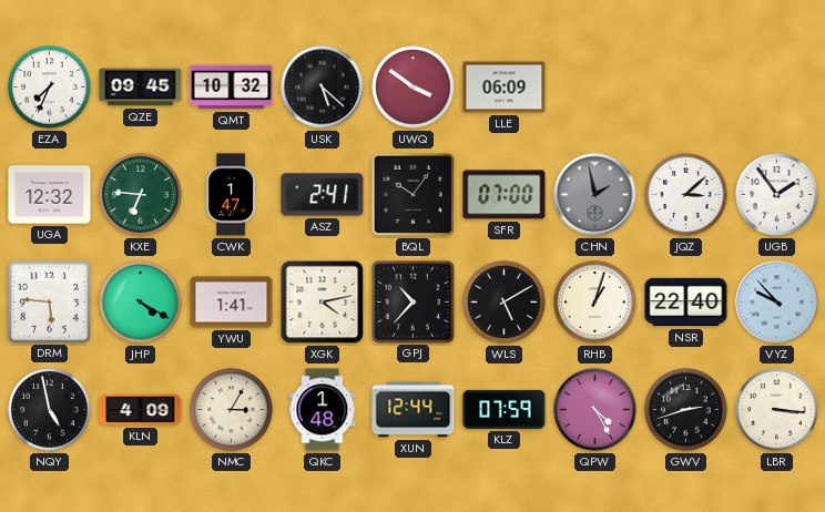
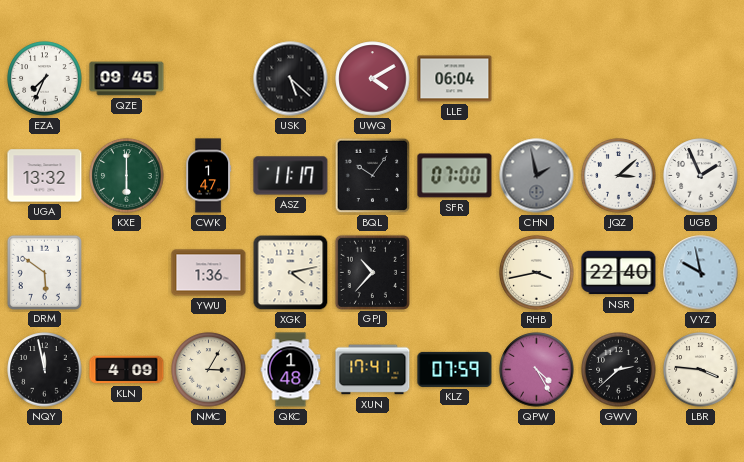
QMT: 10:32 -> none
UWQ: 3:51 -> 4:10
LLE: 06:09 -> 06:04
UGA: 12:32 -> 13:32
KXE: 6:46 -> 6:00
ASZ: 2:41 -> 11:17
UGB: 1:54 -> 1:56
DRM: 5:46 -> 5:51
JHP: 4:20 -> none
YWU: 1:41 -> 1:36
WLS: 5:10 -> none
RHB: 1:03 -> 3:43
VYZ: 9:53 -> 9:58
NQY: 4:58 -> 11:58
XUN: 12:44 -> 17:41
GWV: 2:42 -> 2:38
LBR: 3:16 -> 3:46
